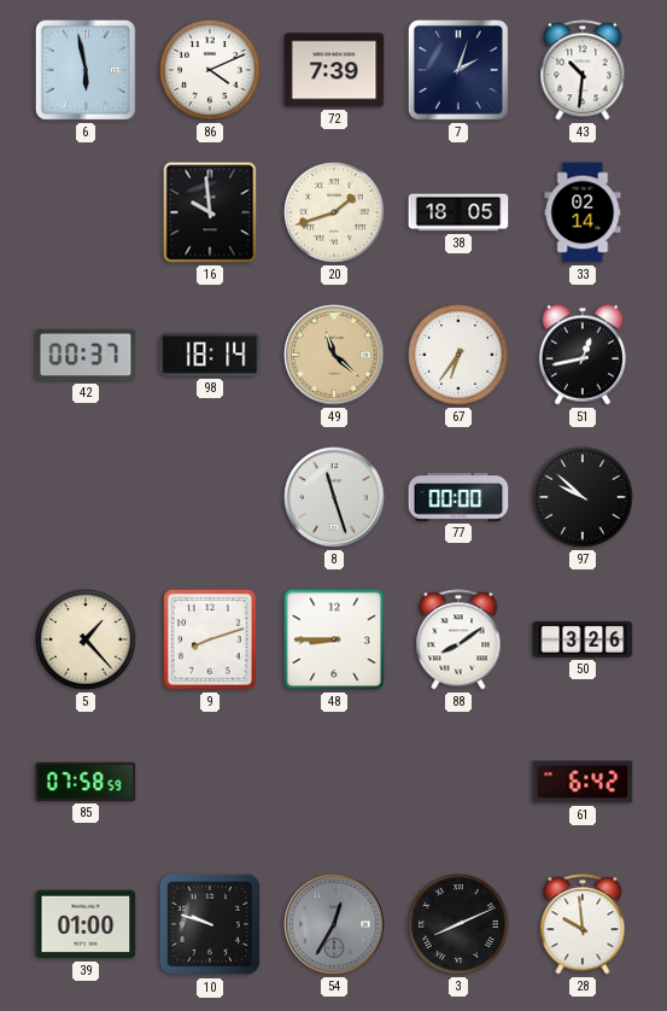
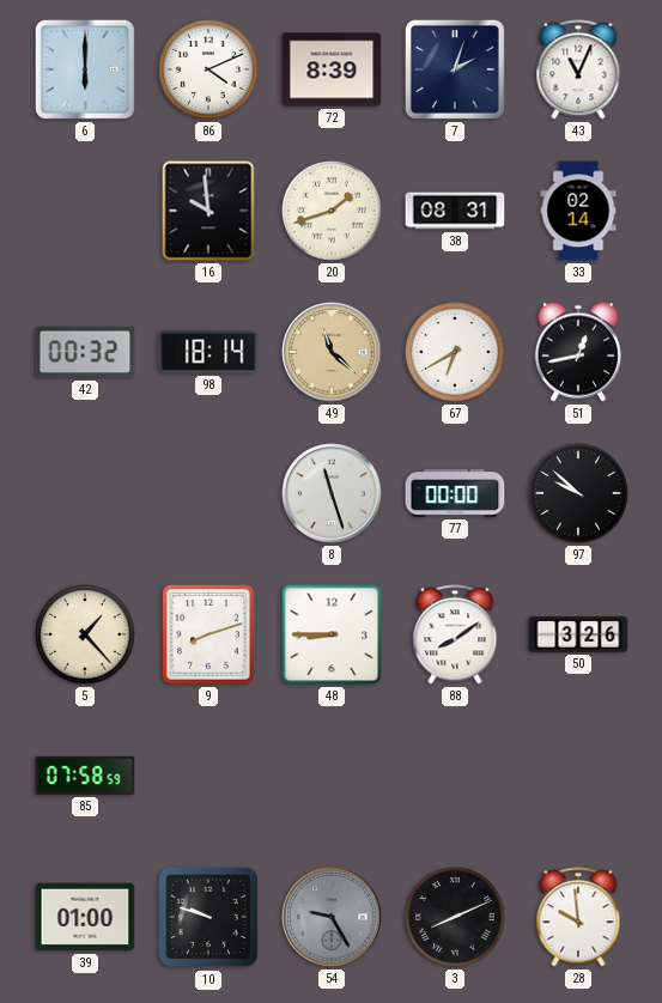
6: 5:58 -> 6:00
72: 7:39 -> 8:39
43: 10:31 -> 11:04
38: 18:05 -> 08:31
42: 00:37 -> 00:32
67: 6:36 -> 6:40
61: 6:42 -> none
54: 12:35 -> 9:25
